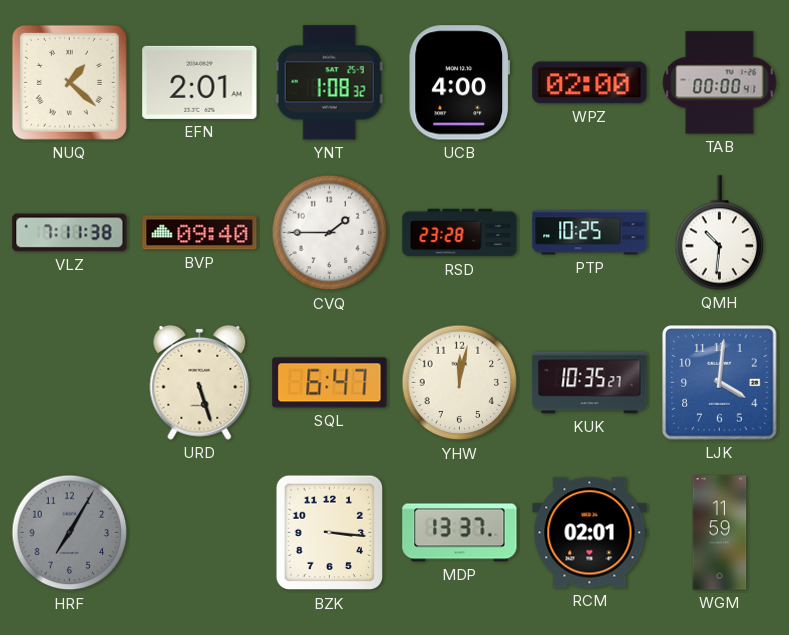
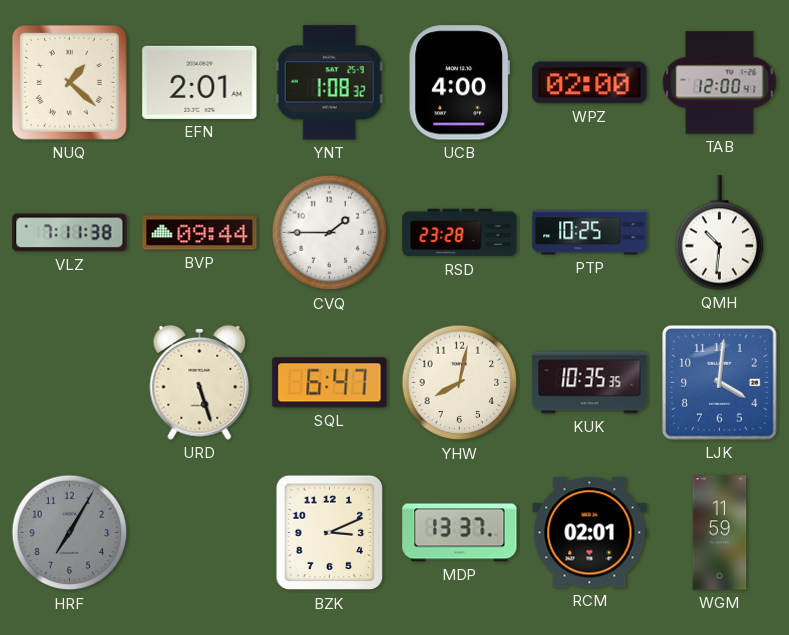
TAB: 00:00 -> 12:00
BVP: 09:40 -> 09:44
YHW: 12:02 -> 8:02
KUK: 10:35:27 -> 10:35:35
BZK: 3:16 -> 3:11
